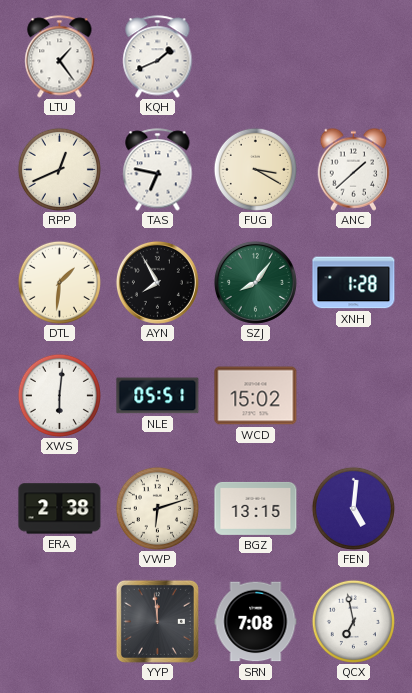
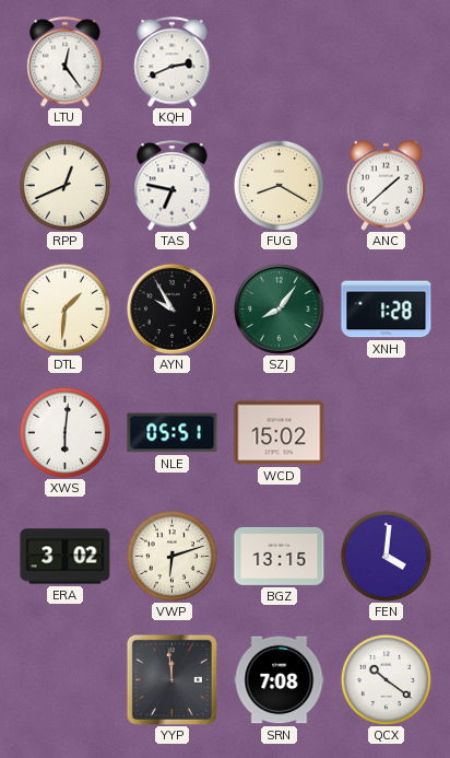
LTU: 1:24 -> 12:24
KQH: 1:41 -> 2:41
FUG: 3:20 -> 8:20
AYN: 7:55 -> 9:55
ERA: 2:38 -> 3:02
FEN: 5:01 -> 4:01
QCX: 6:58 -> 10:21
